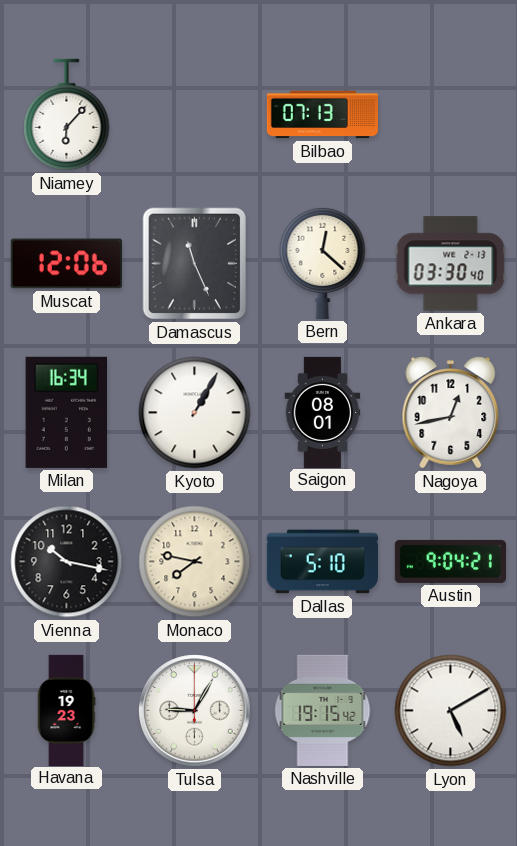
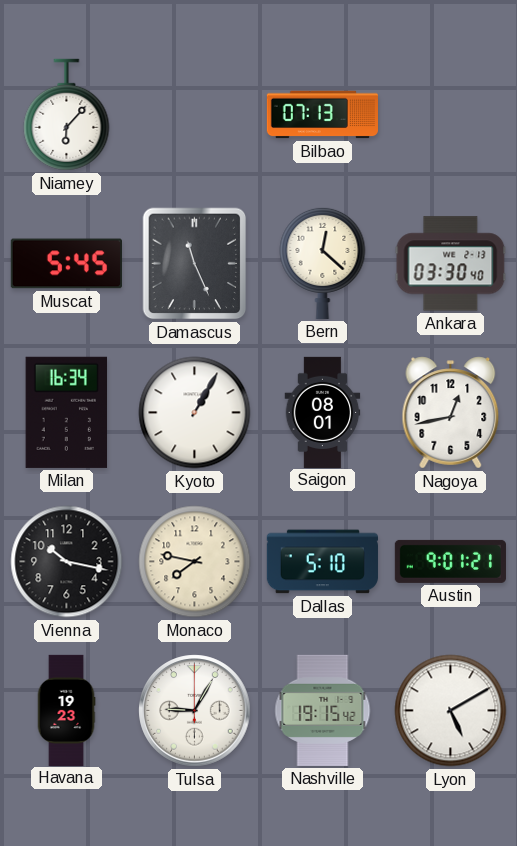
Muscat: 12:06 -> 5:45
Austin: 9:04 -> 9:01
